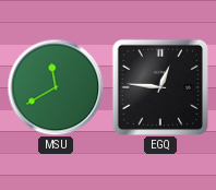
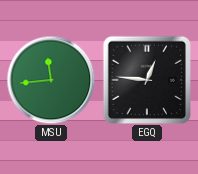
MSU: 11:40 -> 11:44
